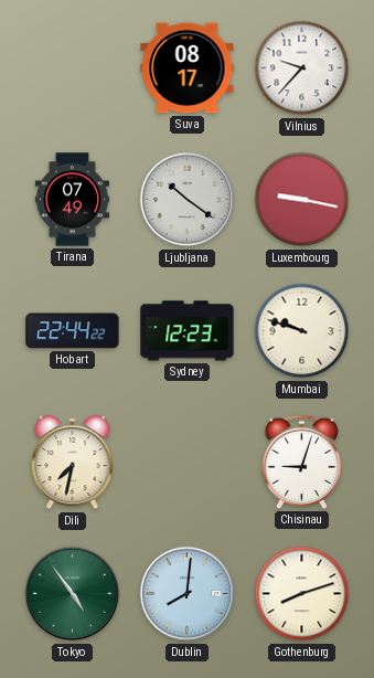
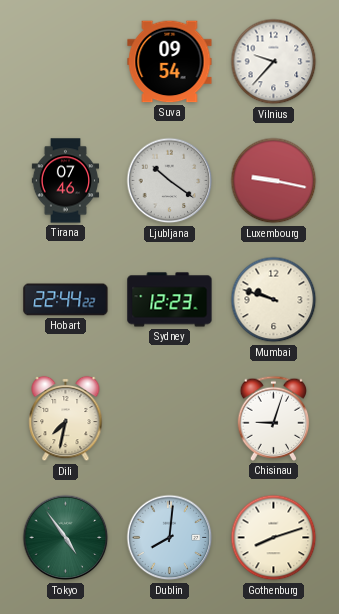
Suva: 08:17 -> 09:54
Tirana: 07:49 -> 07:46
